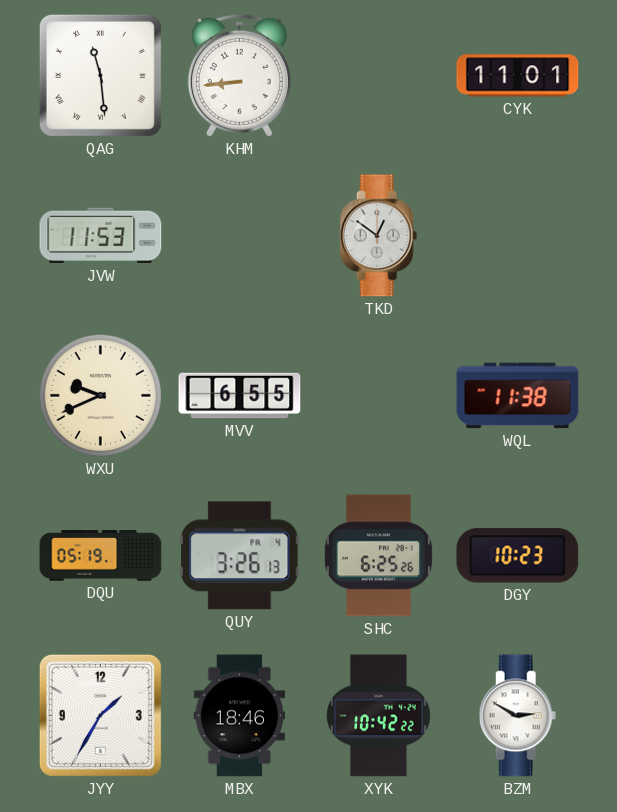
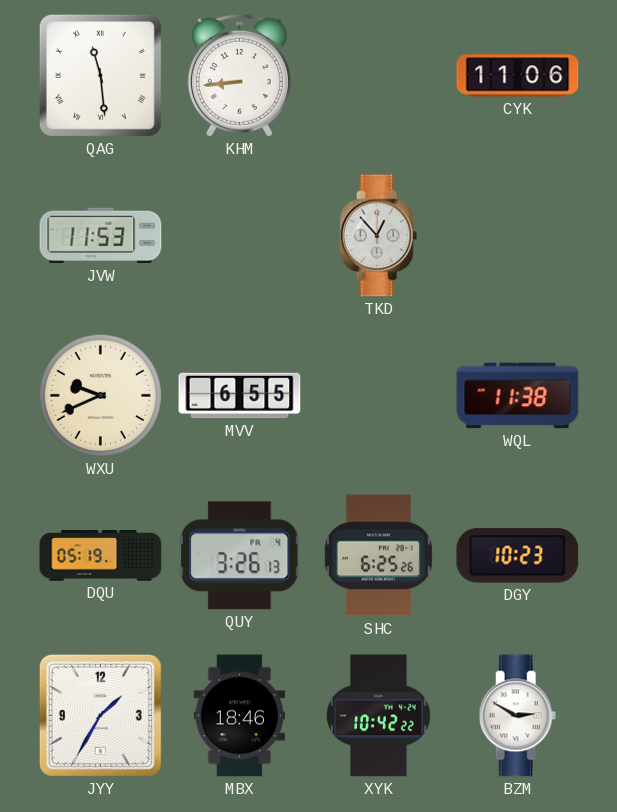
CYK: 11:01 -> 11:06
TKD: 12:51 -> 12:53
